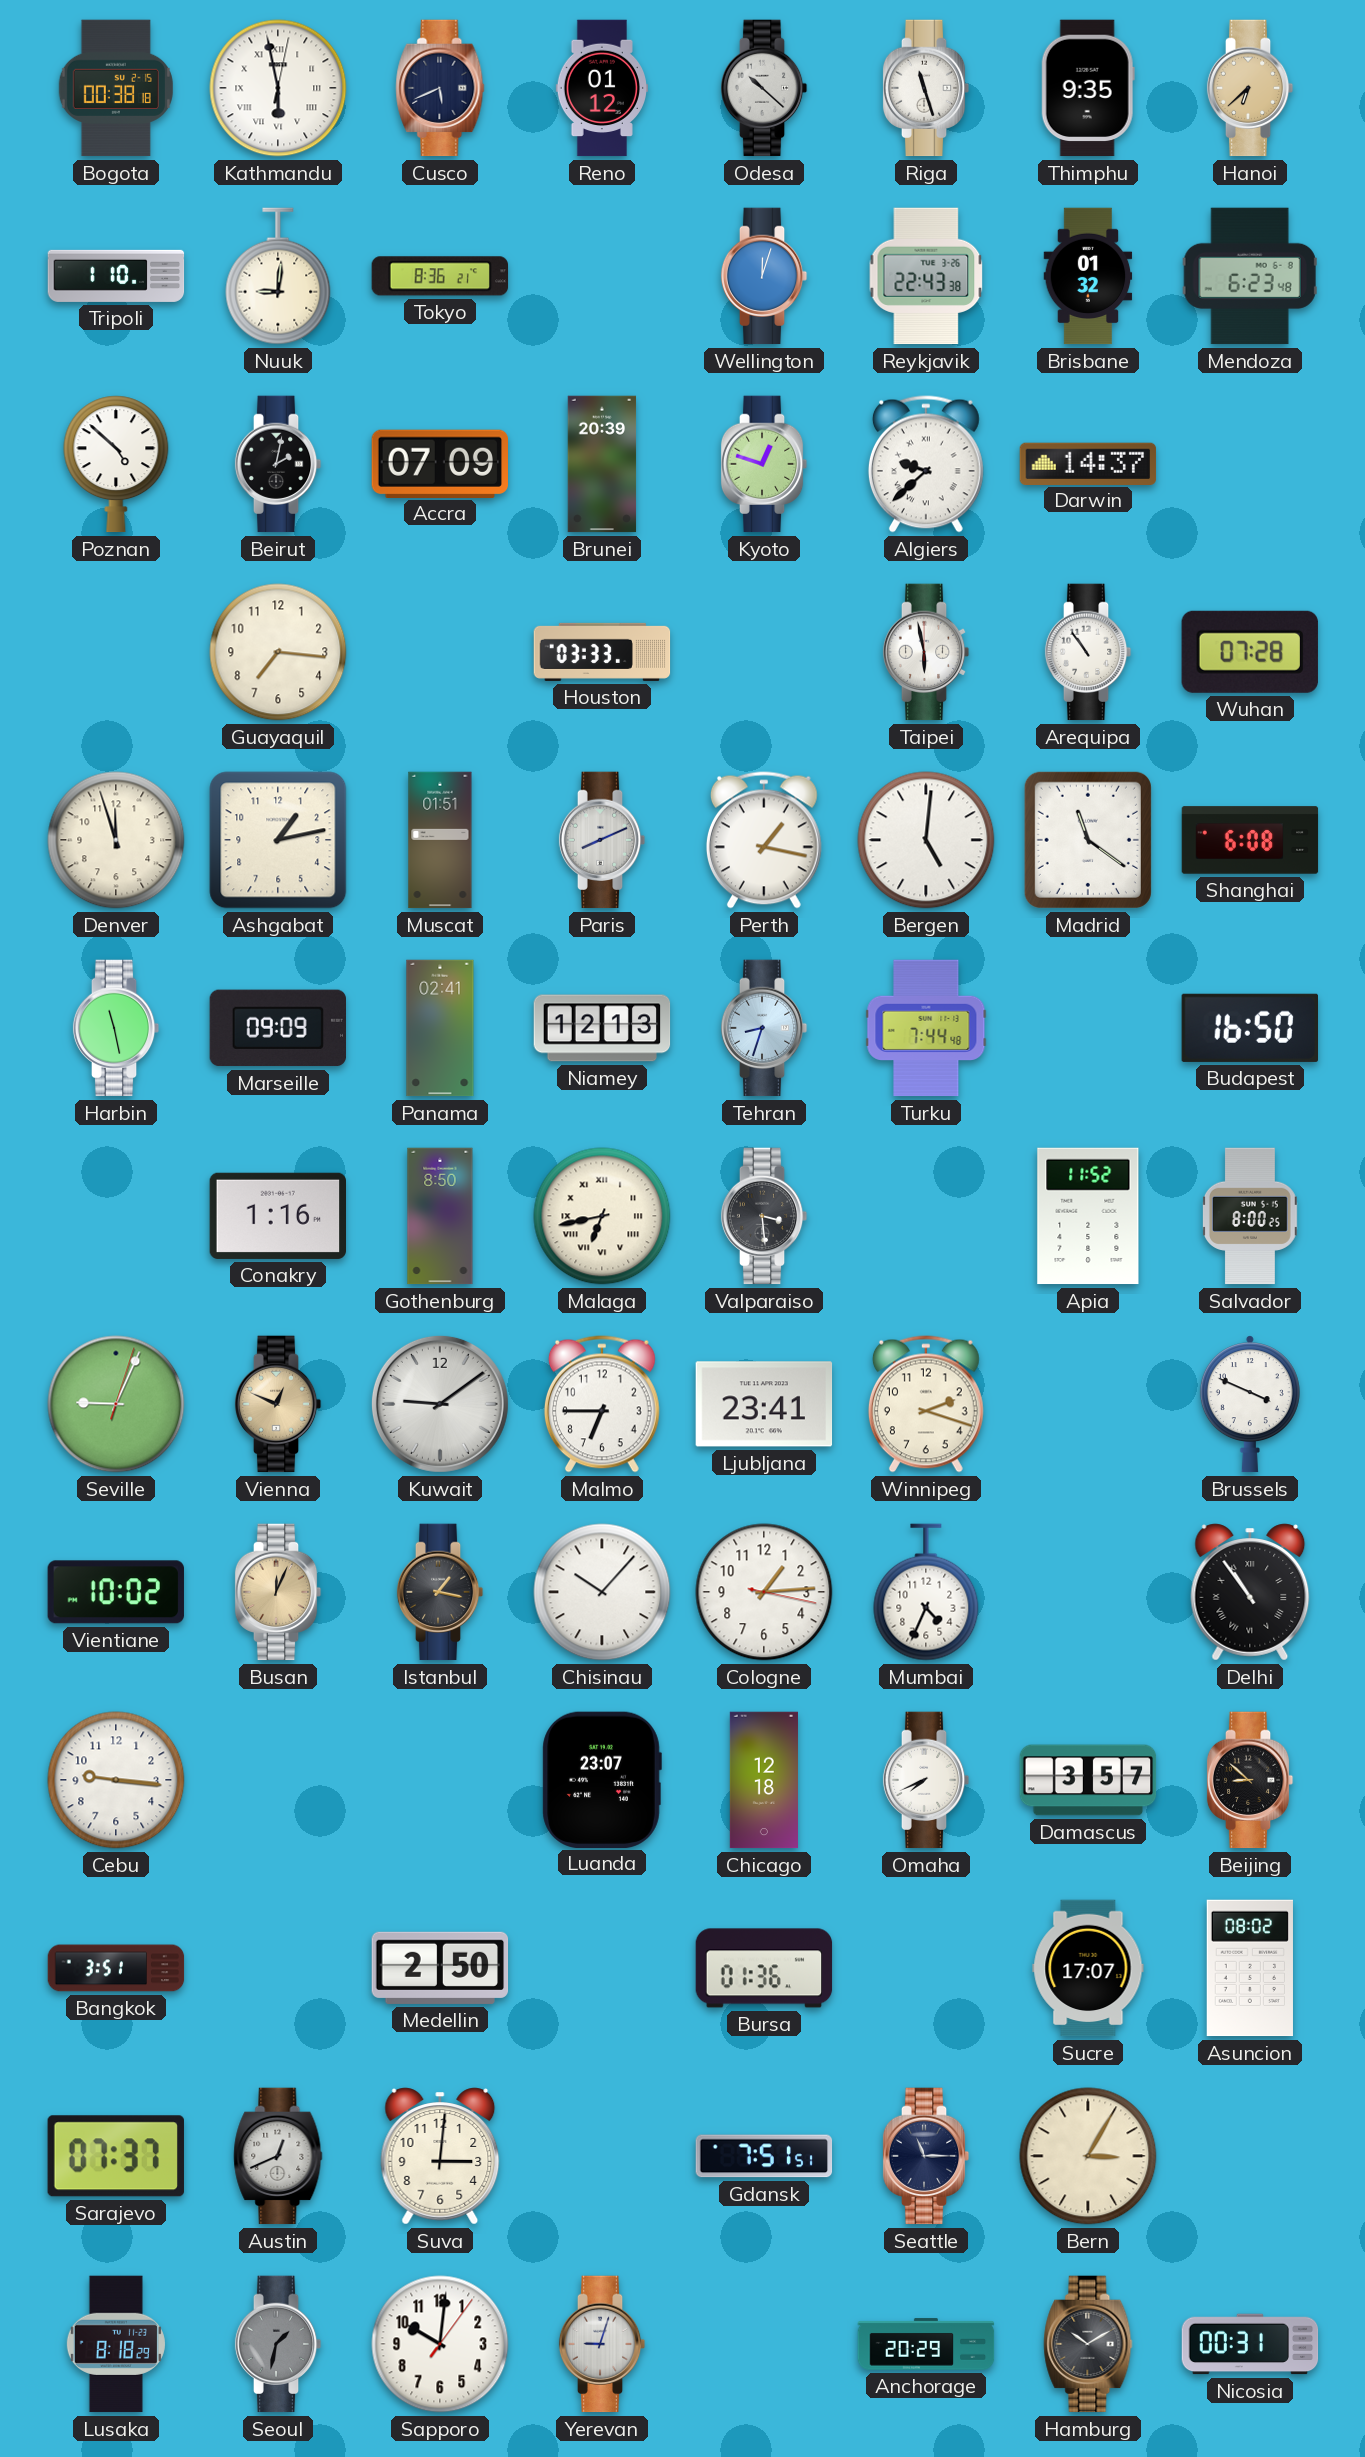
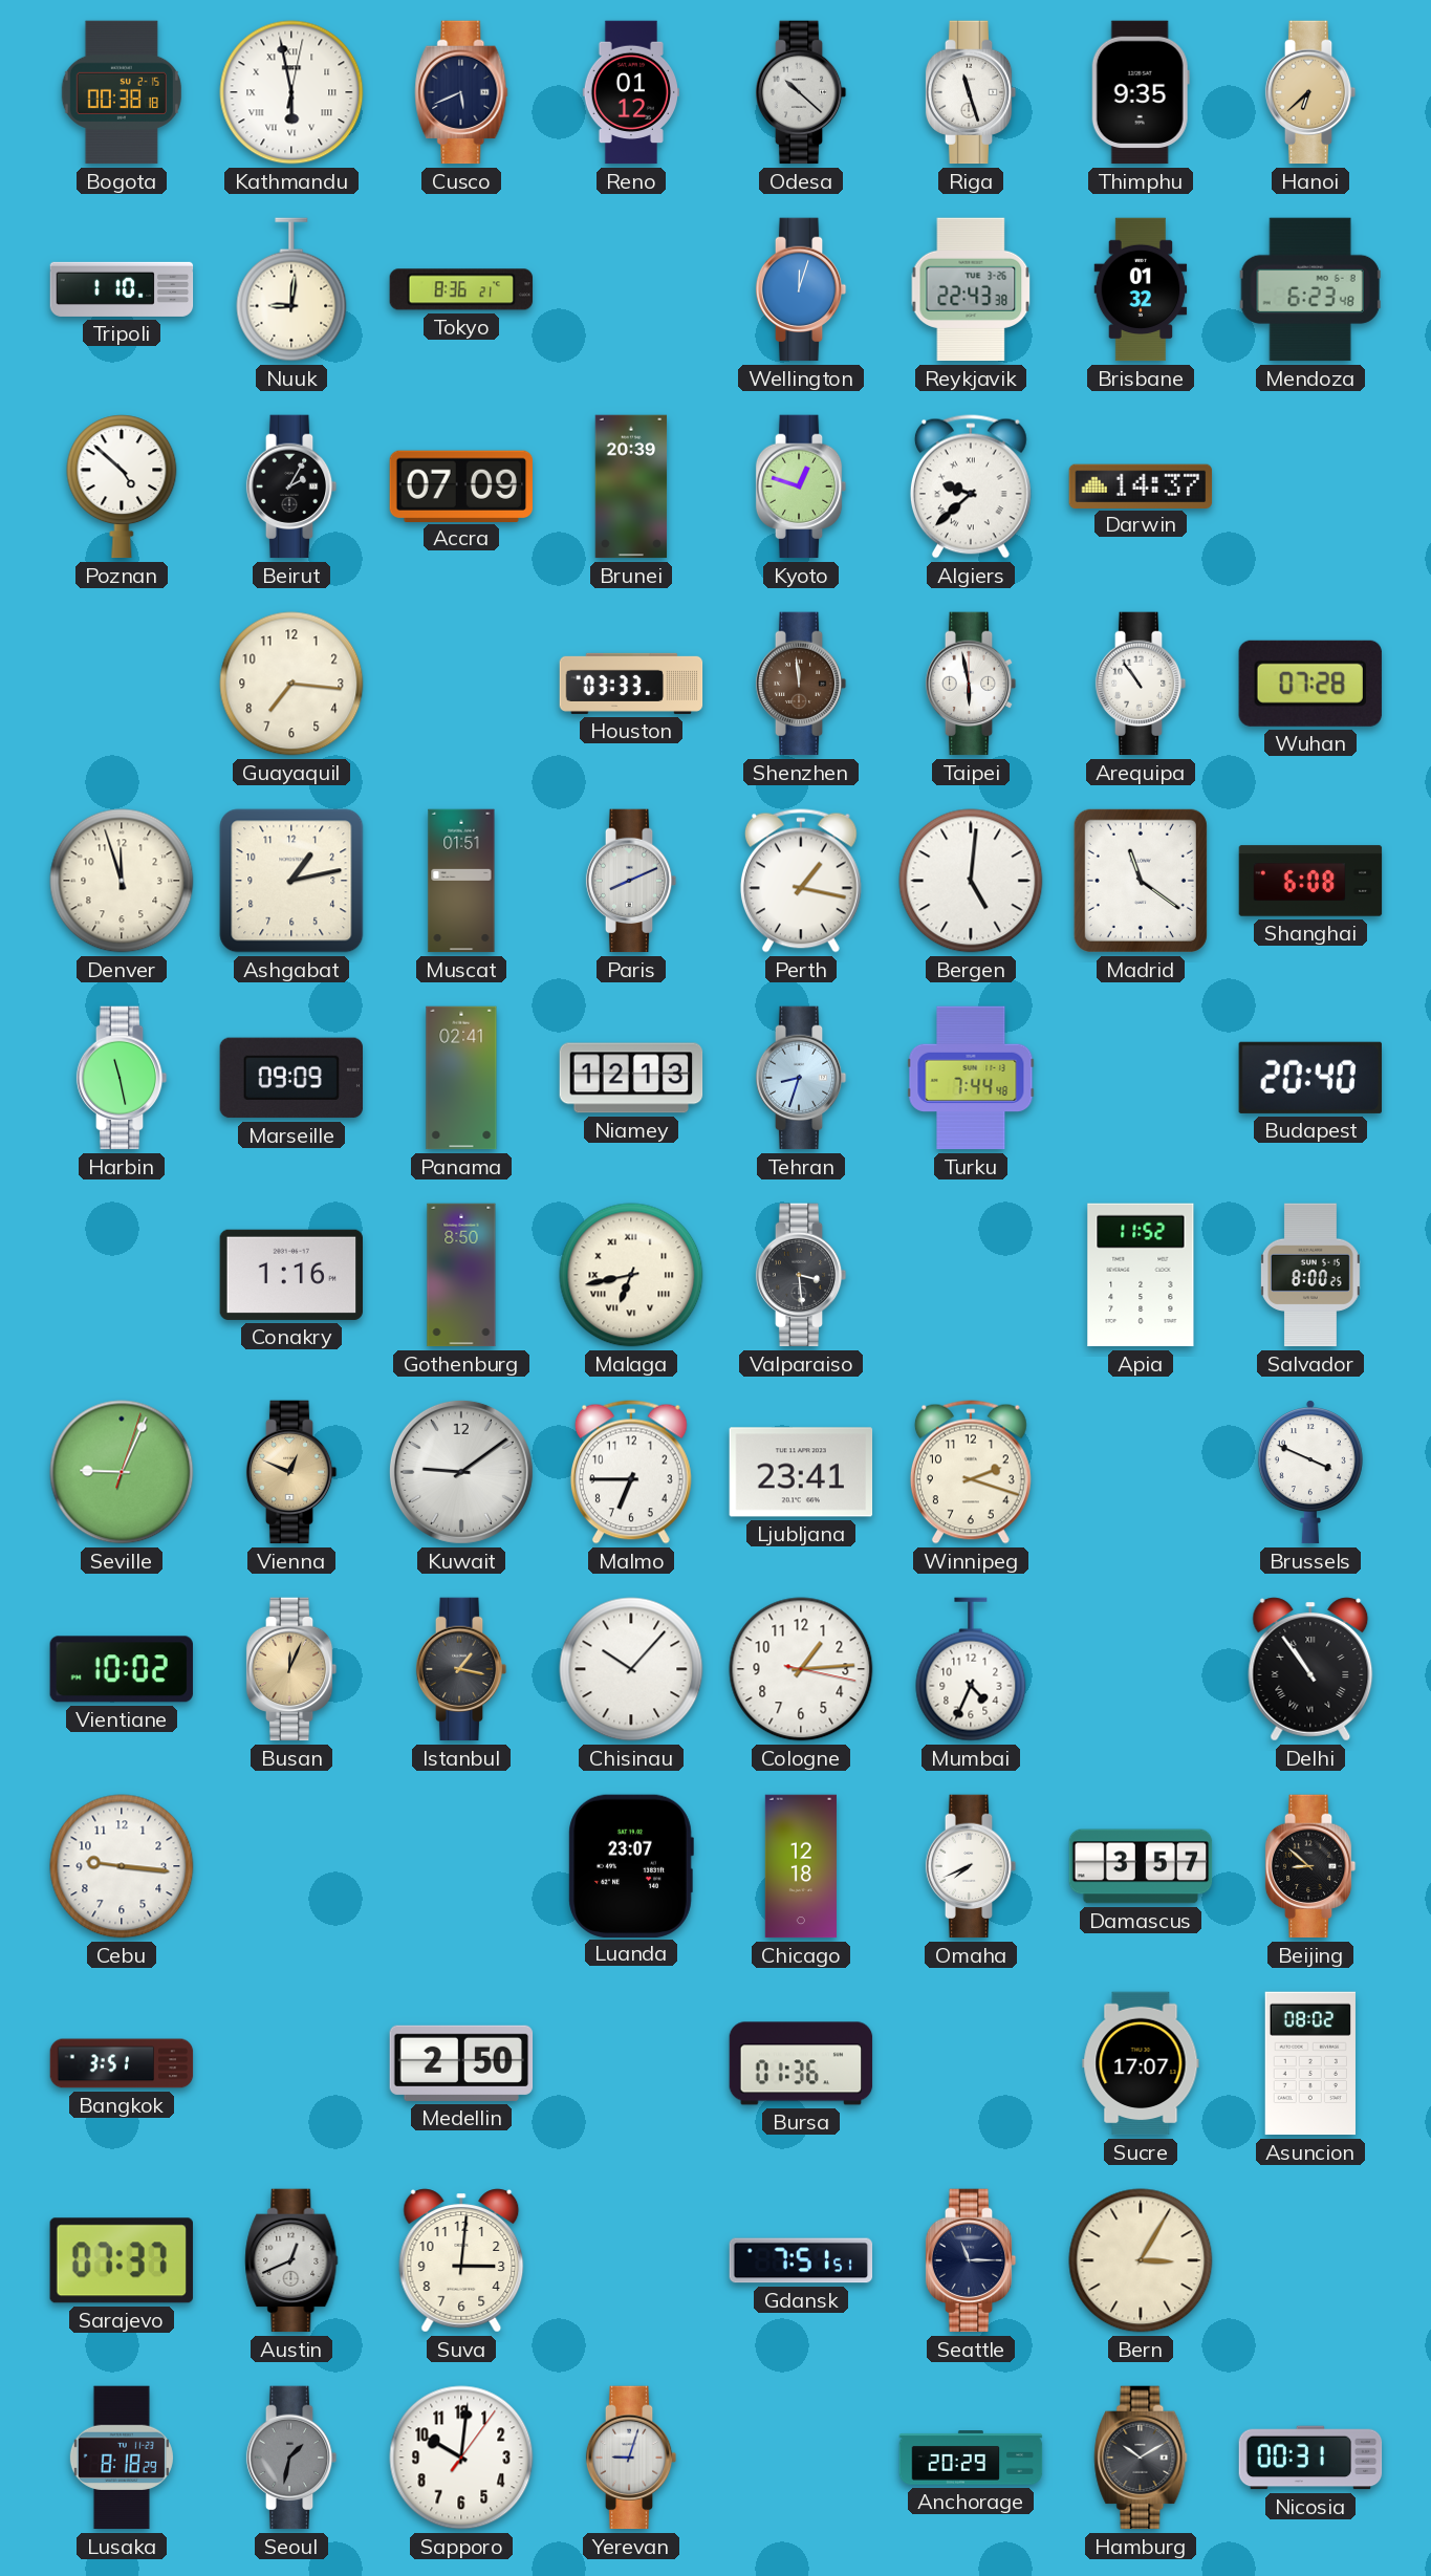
Beirut: 2:02 -> 2:05
Shenzhen: none -> 11:59
Budapest: 16:50 -> 20:40
